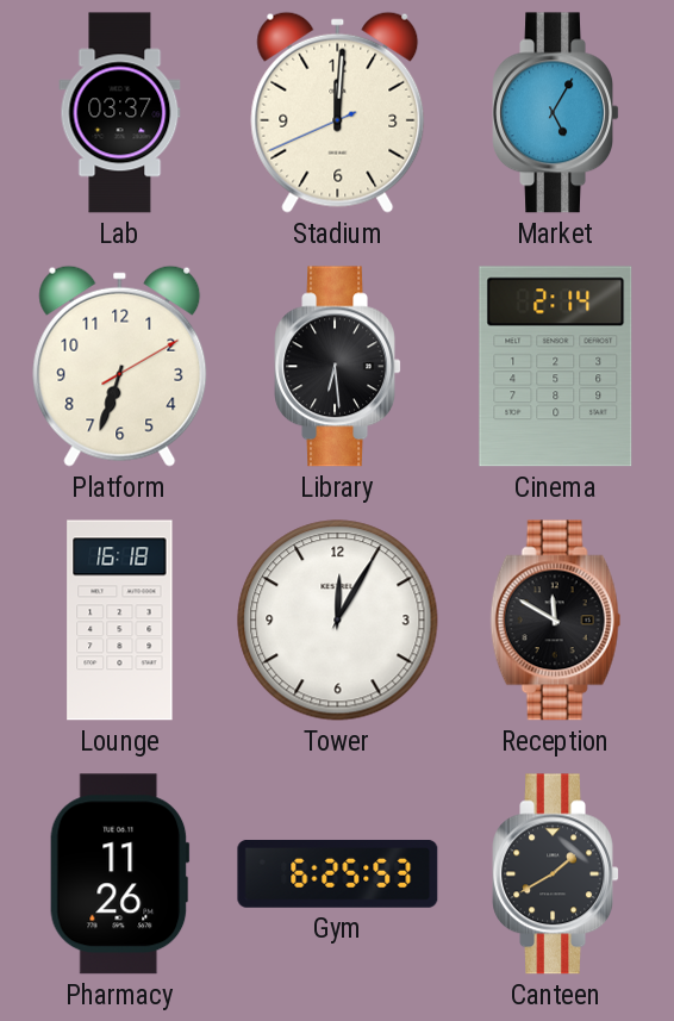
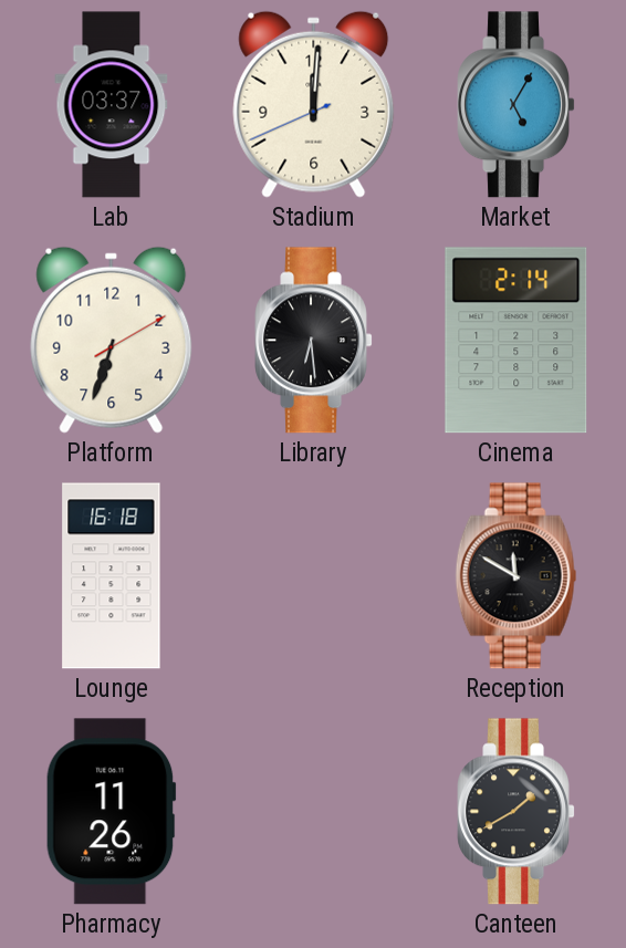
Tower: 12:05 -> none
Gym: 6:25 -> none
